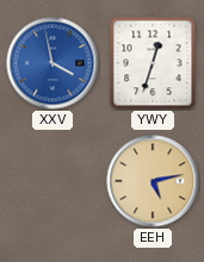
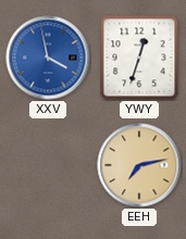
EEH: 5:13 -> 7:13
